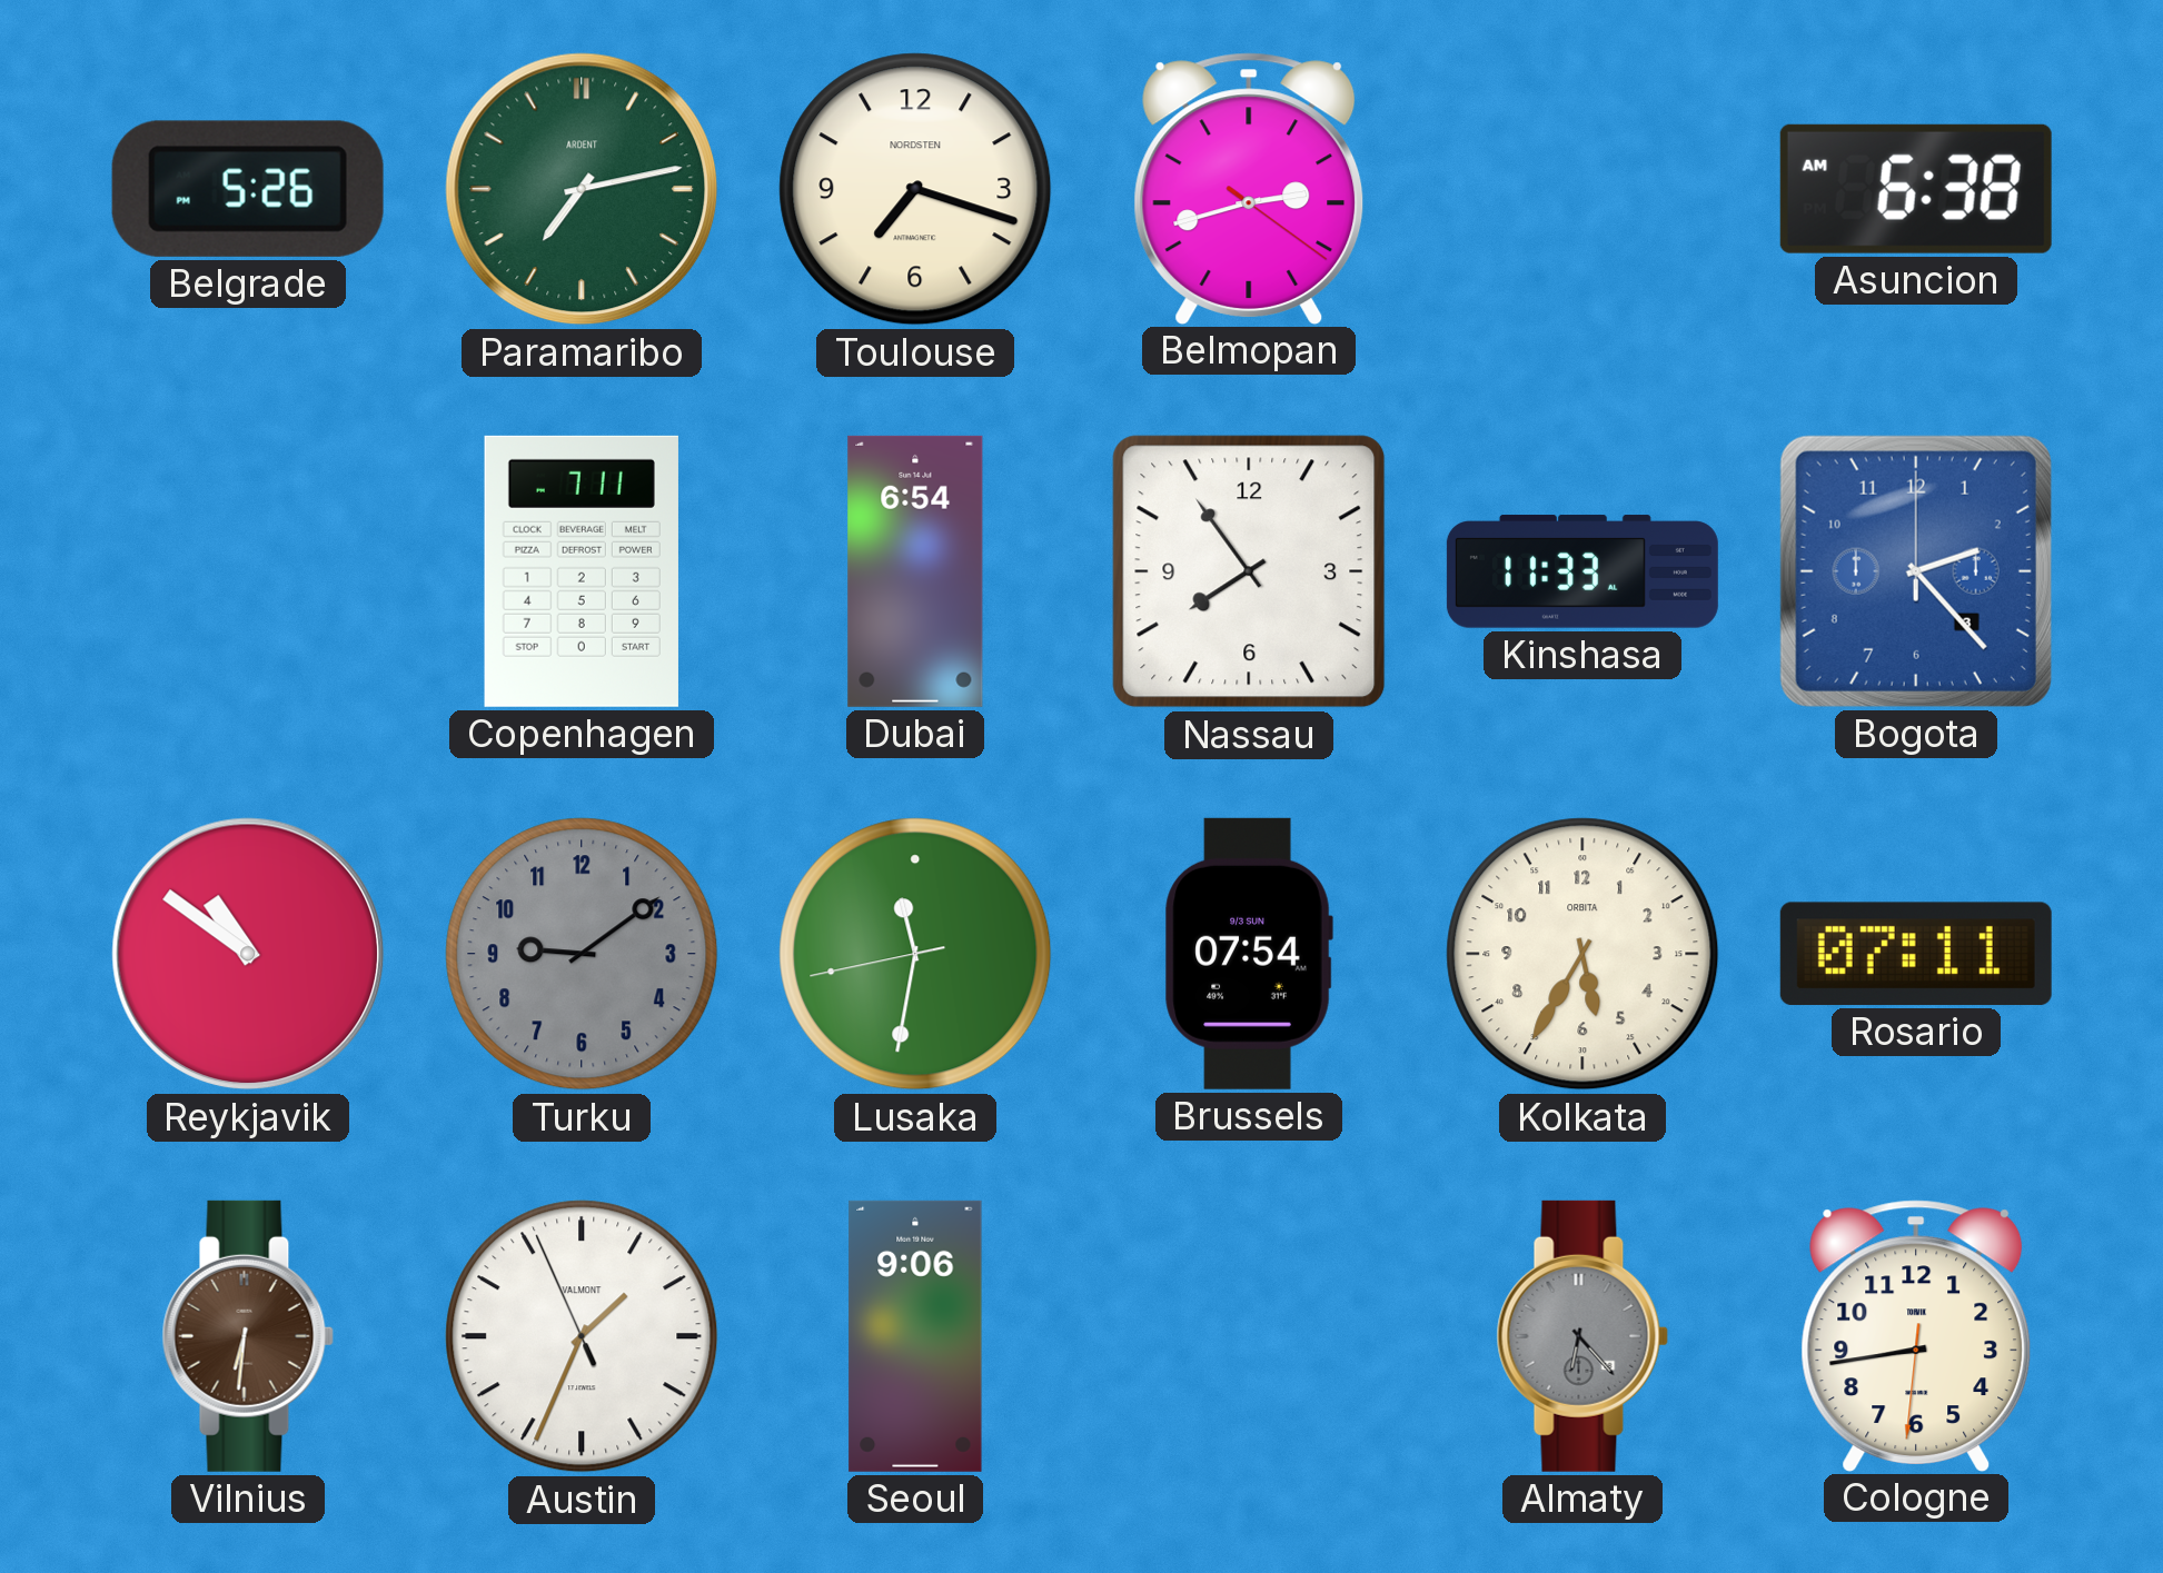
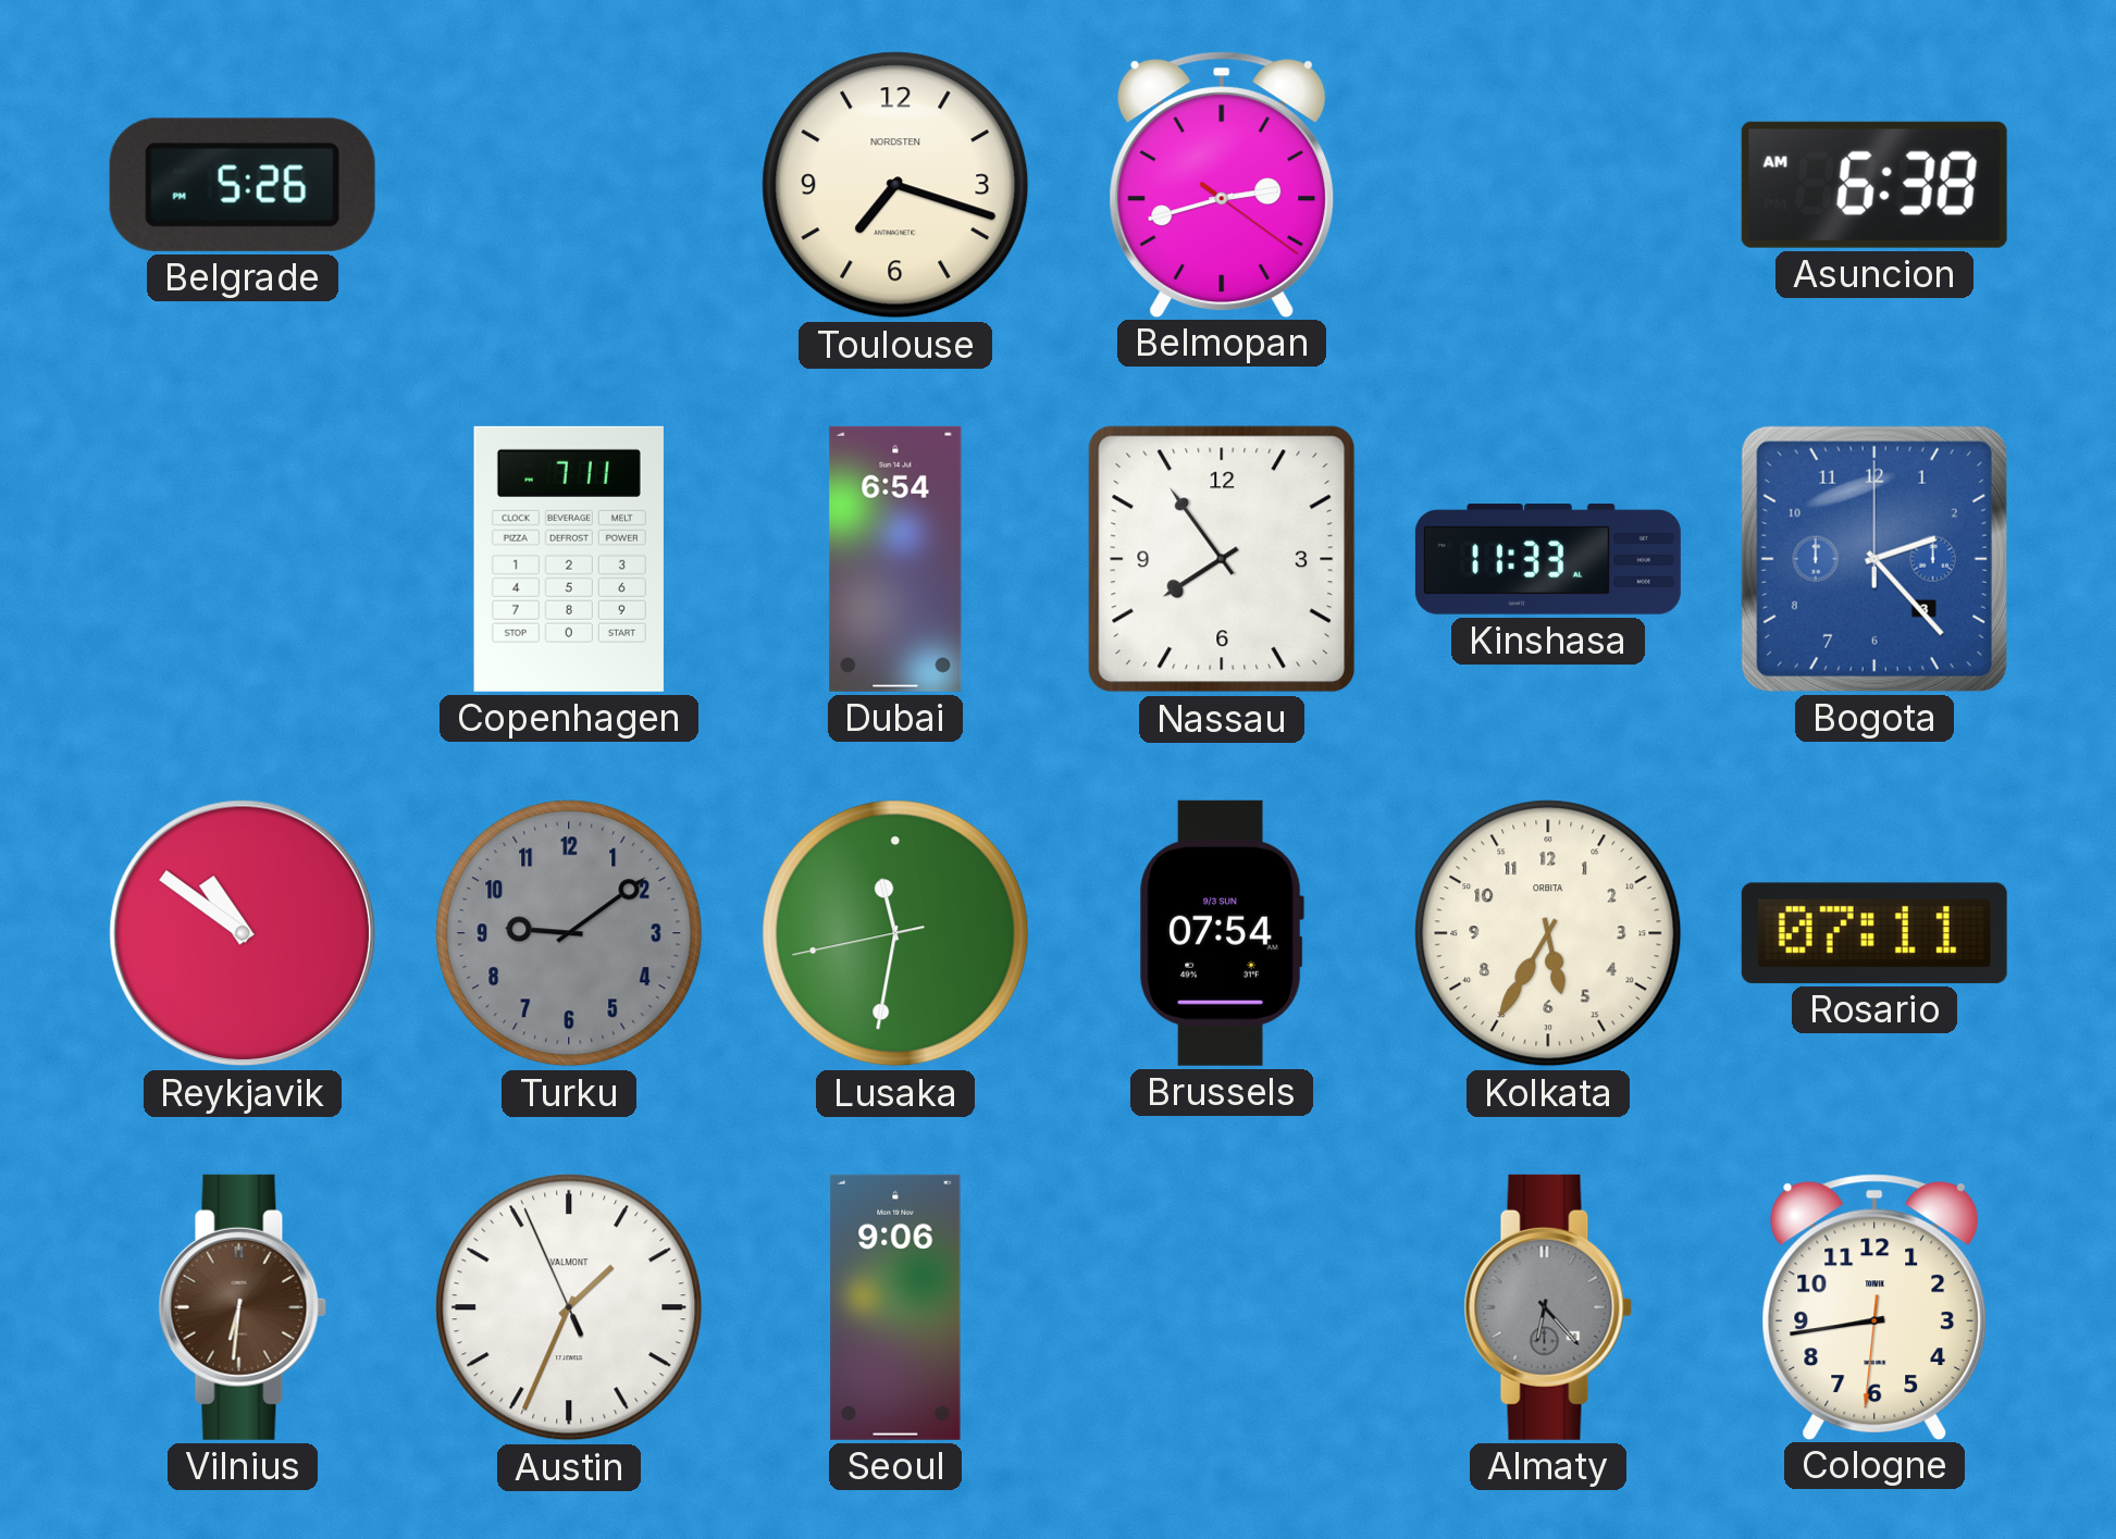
Paramaribo: 7:13 -> none
